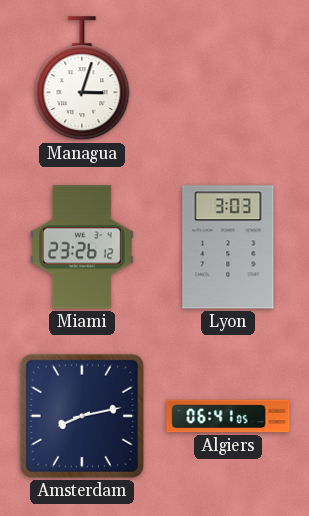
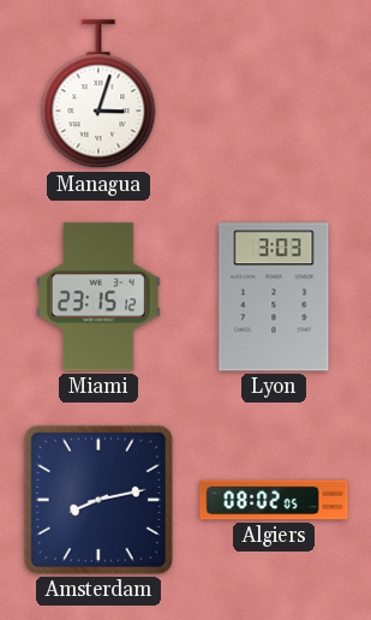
Miami: 23:26 -> 23:15
Algiers: 06:41 -> 08:02
